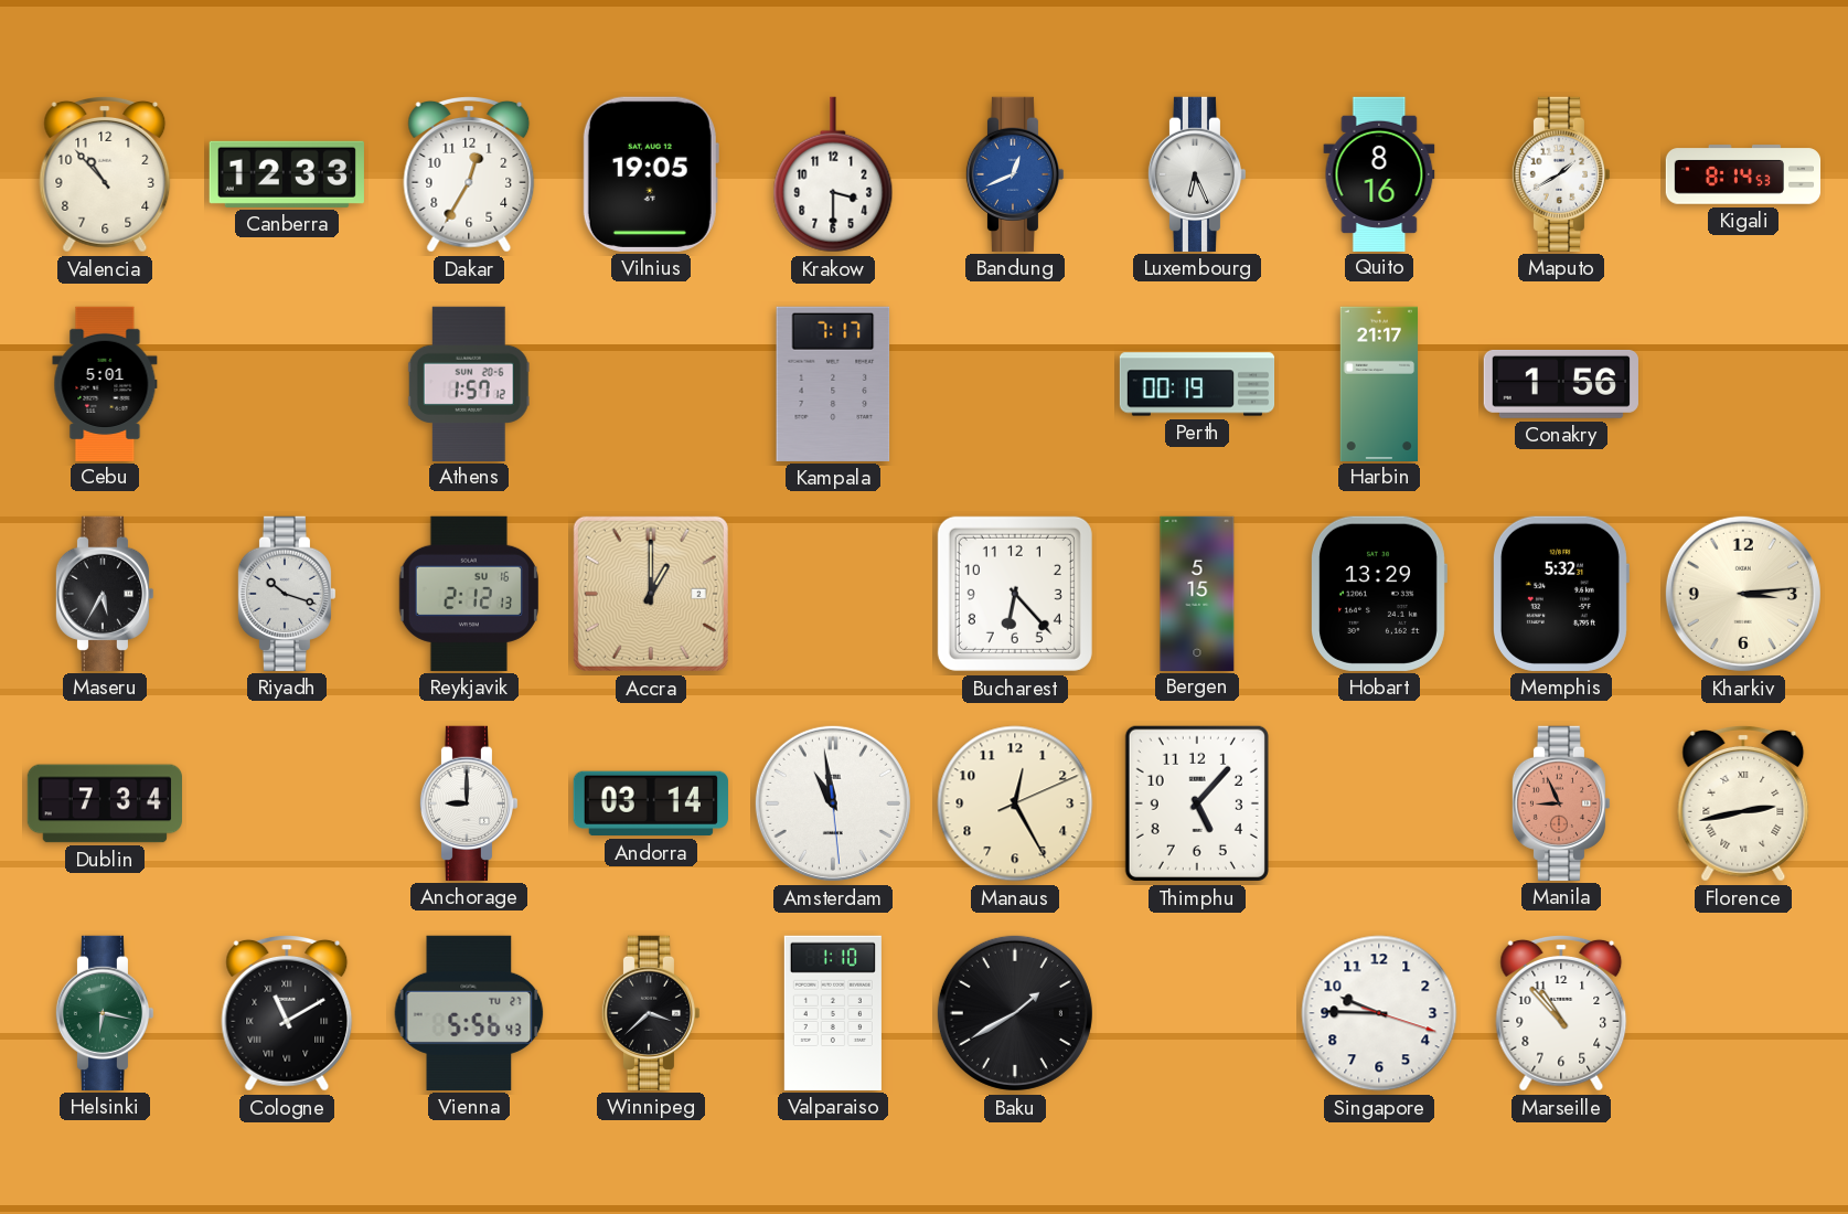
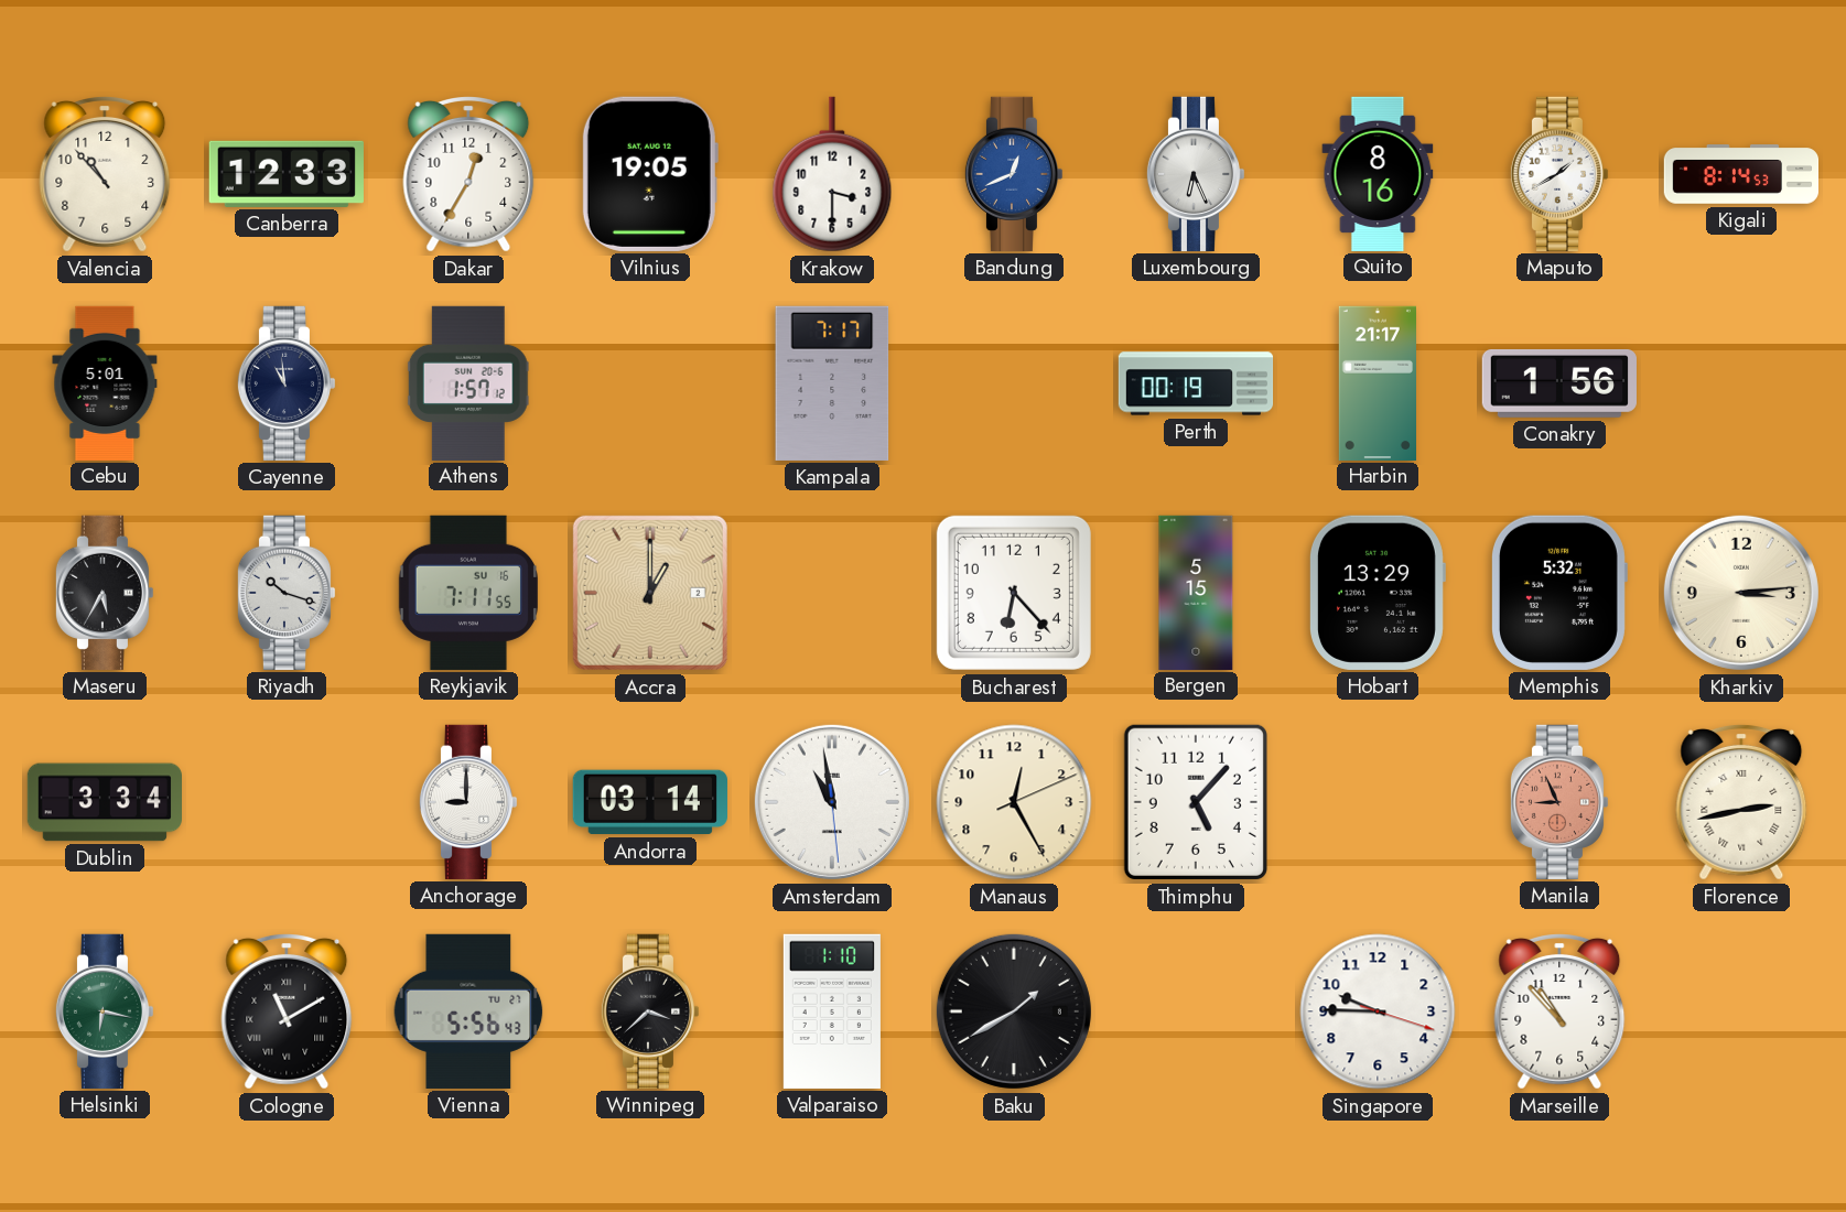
Cayenne: none -> 10:59
Reykjavik: 2:12 -> 7:11
Dublin: 7:34 -> 3:34
